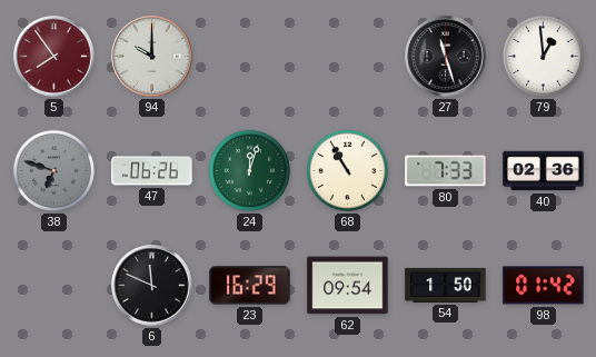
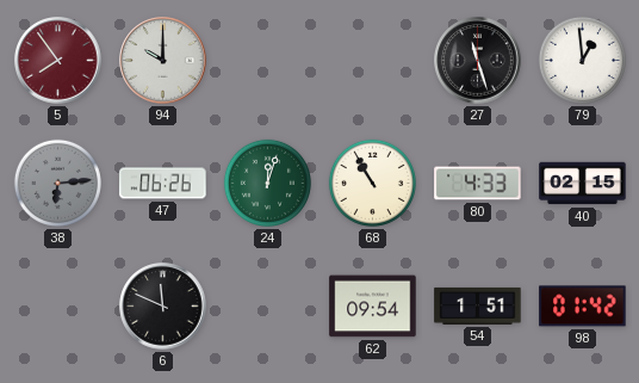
38: 6:48 -> 6:14
80: 7:33 -> 4:33
40: 02:36 -> 02:15
23: 16:29 -> none
54: 1:50 -> 1:51
